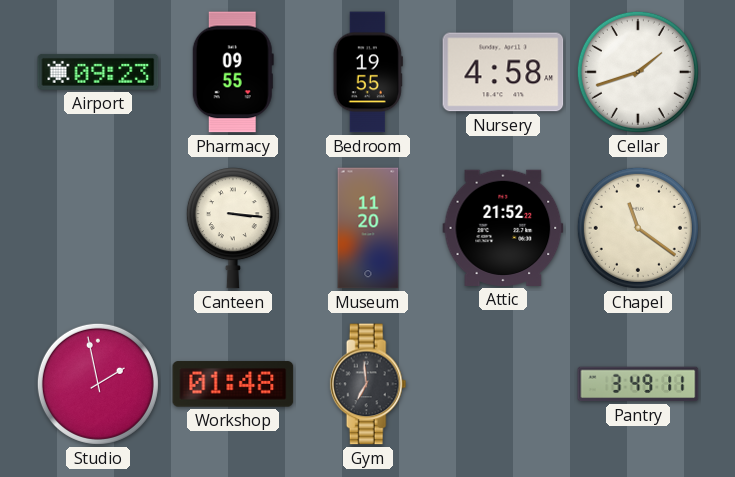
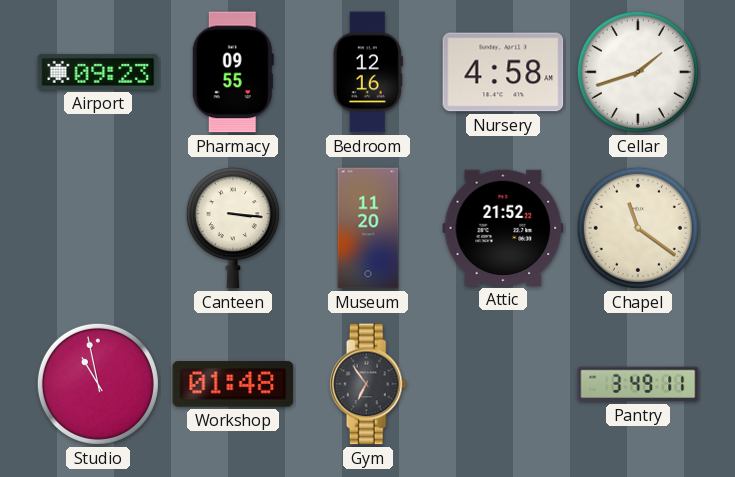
Bedroom: 19:55 -> 12:16
Studio: 1:58 -> 10:58
Gym: 6:59 -> 6:54
